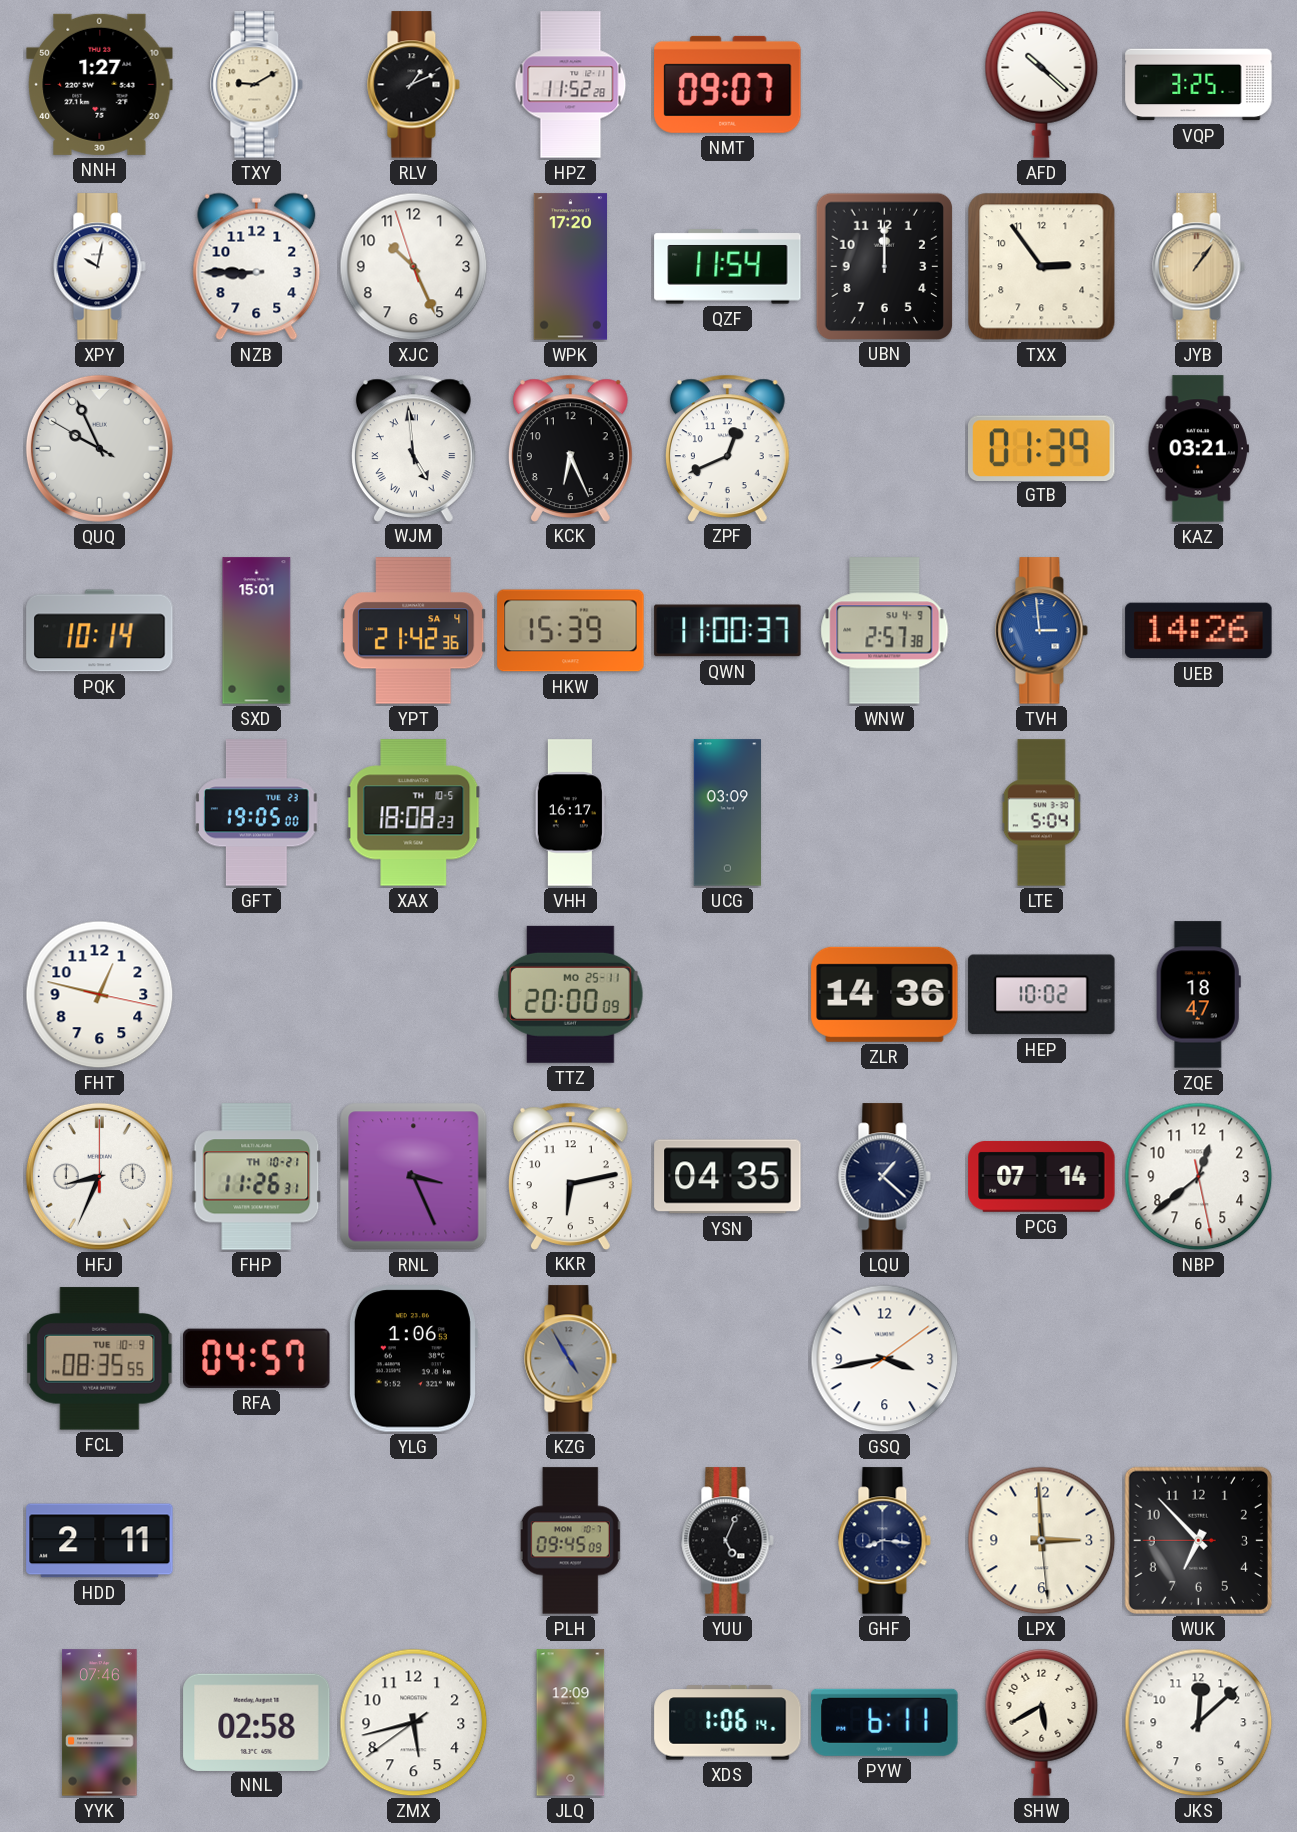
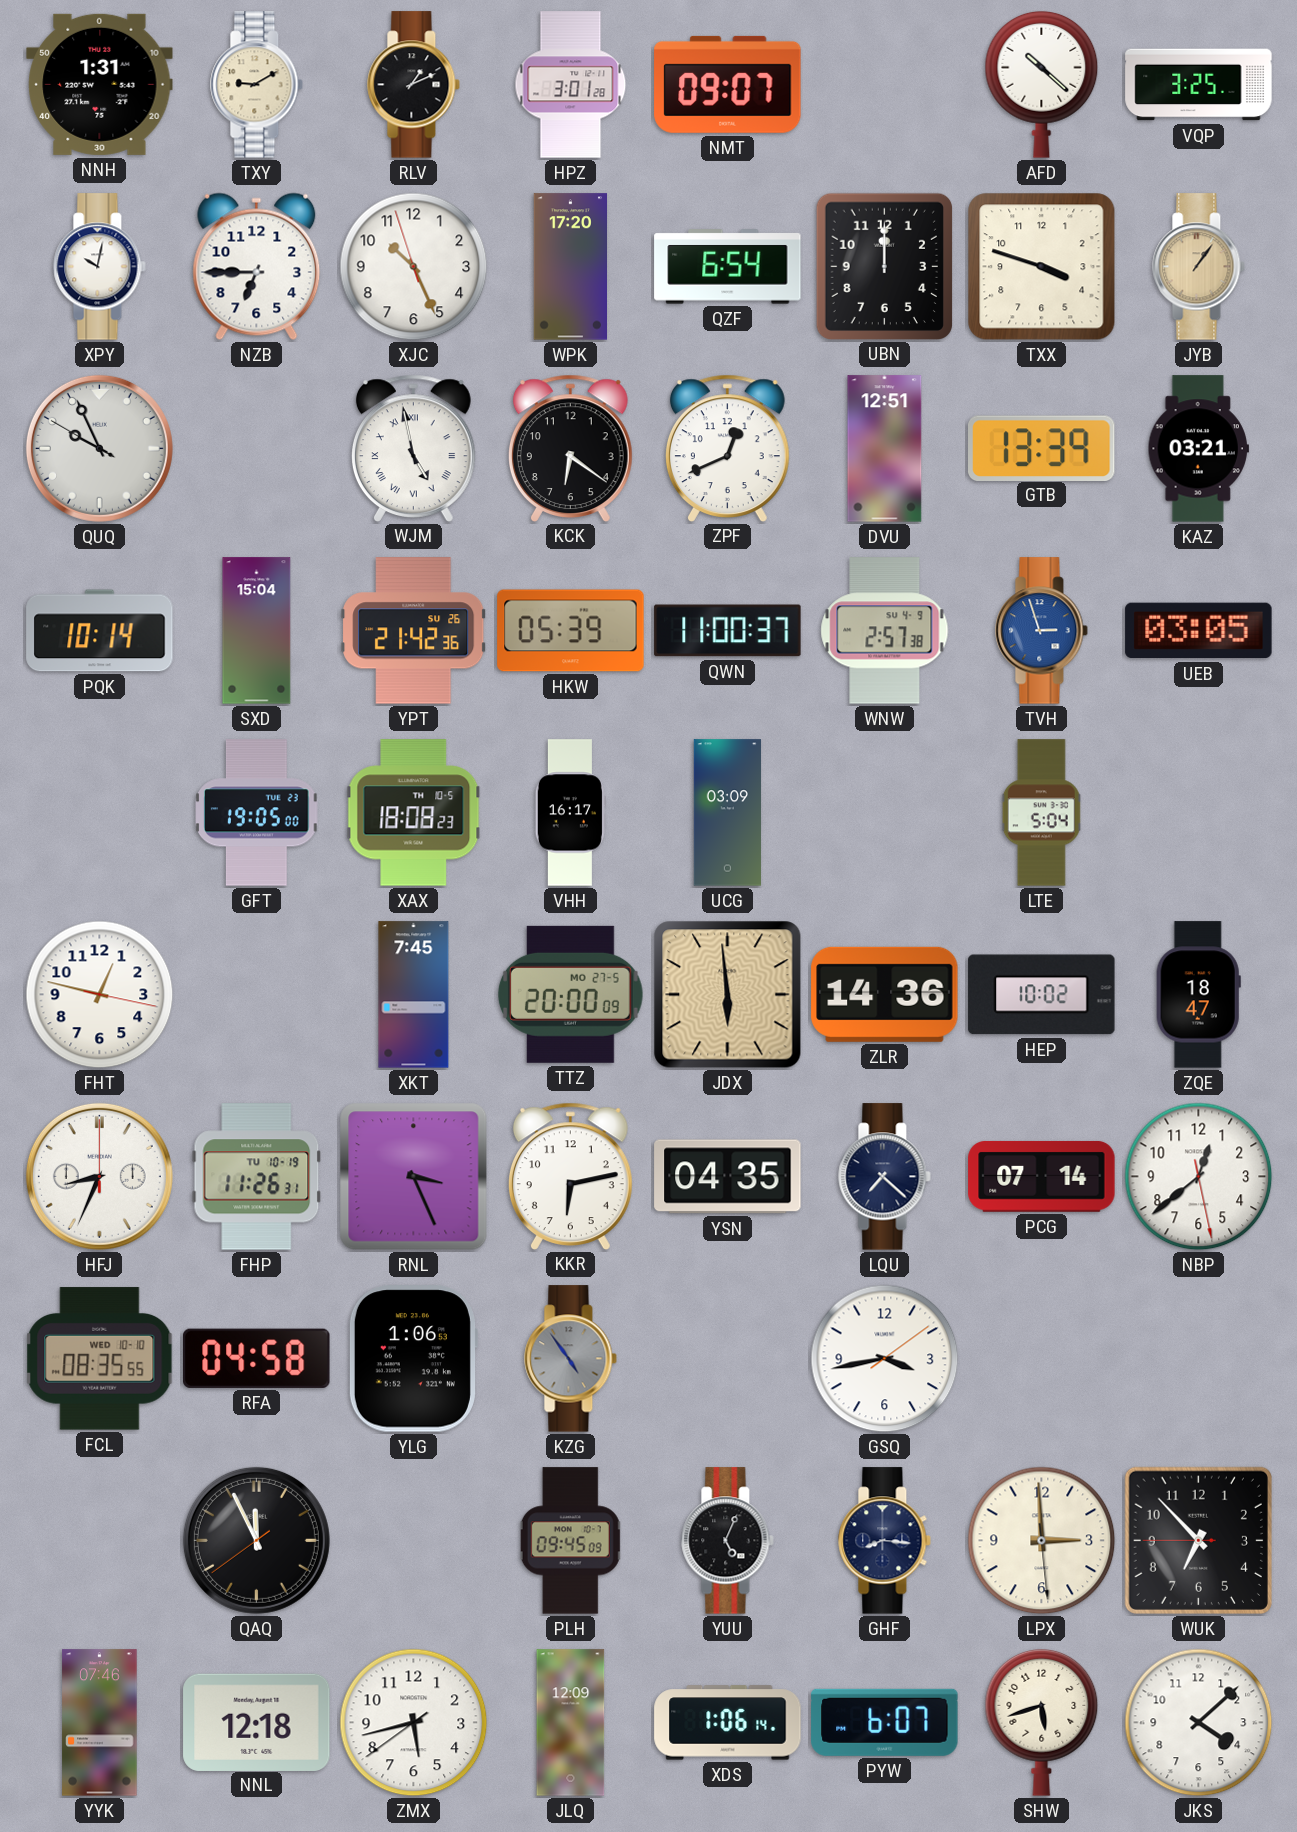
NNH: 1:27 -> 1:31
HPZ: 11:52 -> 3:01
NZB: 8:45 -> 6:45
QZF: 11:54 -> 6:54
TXX: 2:54 -> 3:48
WJM: 4:59 -> 4:58
KCK: 6:26 -> 6:21
DVU: none -> 12:51
GTB: 01:39 -> 13:39
SXD: 15:01 -> 15:04
YPT date: SA 4 -> SU 26
HKW: 15:39 -> 05:39
TVH: 2:59 -> 2:57
UEB: 14:26 -> 03:05
XKT: none -> 7:45
TTZ date: MO 25-11 -> MO 27-5
JDX: none -> 5:59
FHP date: TH 10-21 -> TU 10-19
LQU: 1:22 -> 7:22
FCL date: TUE 10-9 -> WED 10-10
RFA: 04:57 -> 04:58
KZG: 4:55 -> 4:54
HDD: 2:11 -> none
QAQ: none -> 11:55
NNL: 02:58 -> 12:18
PYW: 6:11 -> 6:07
SHW: 5:40 -> 5:42
JKS: 12:08 -> 4:08
